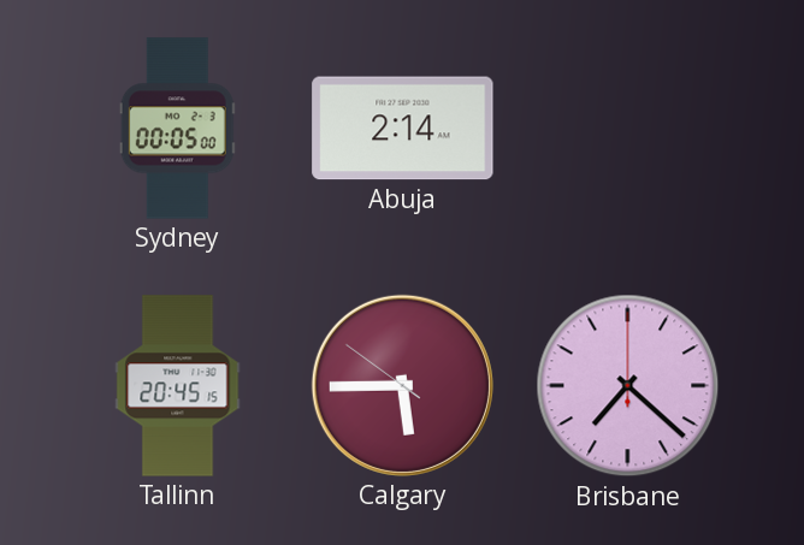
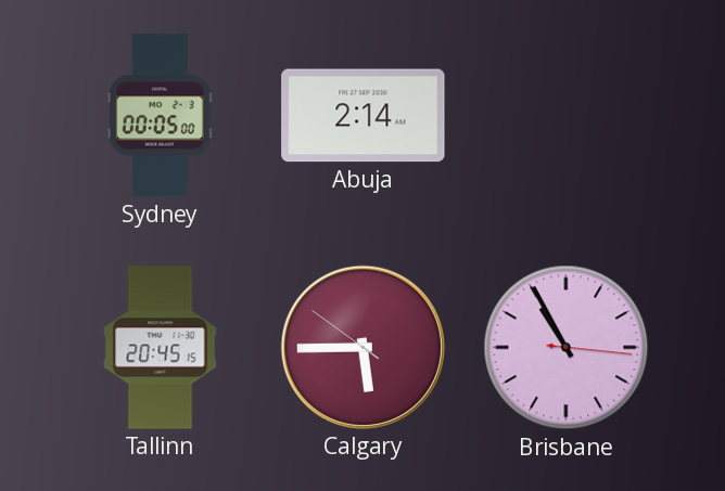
Brisbane: 7:22 -> 10:55
